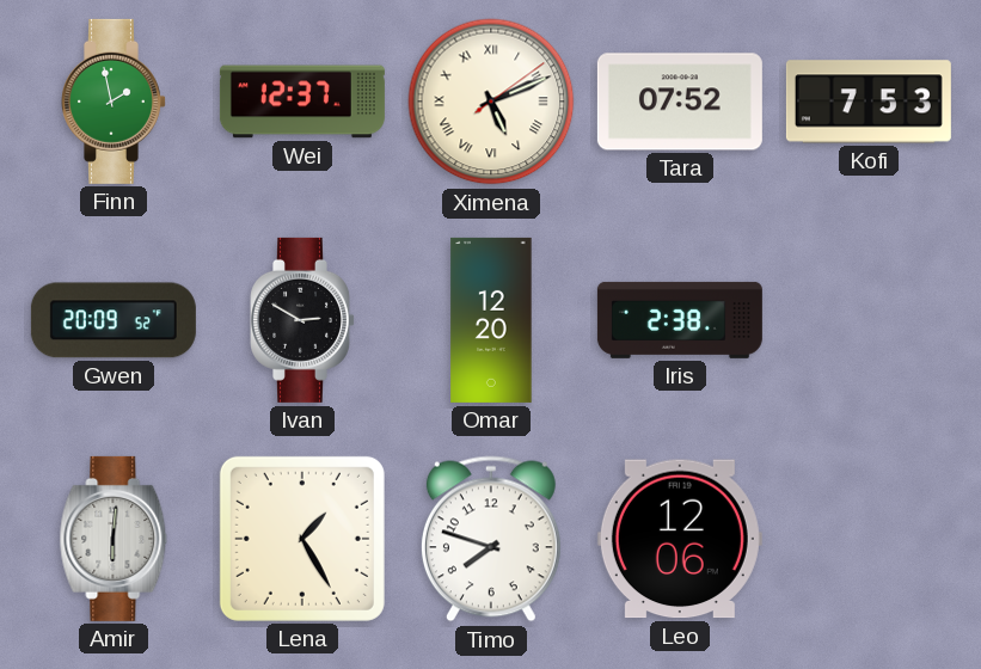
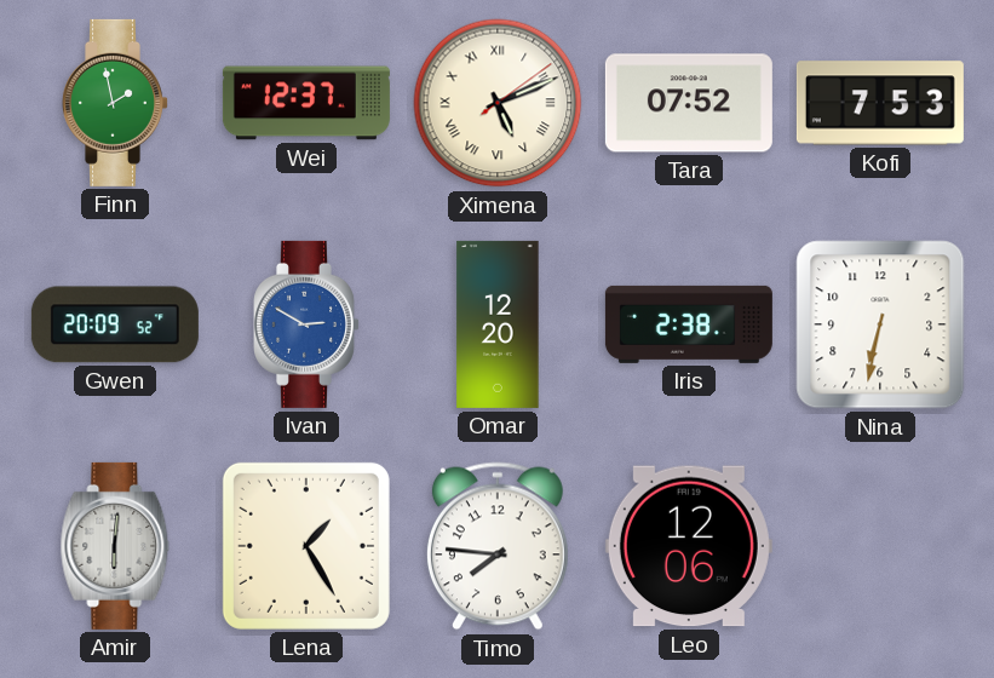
Ivan dial: black -> blue
Nina: none -> 6:32
Timo: 7:48 -> 7:46
